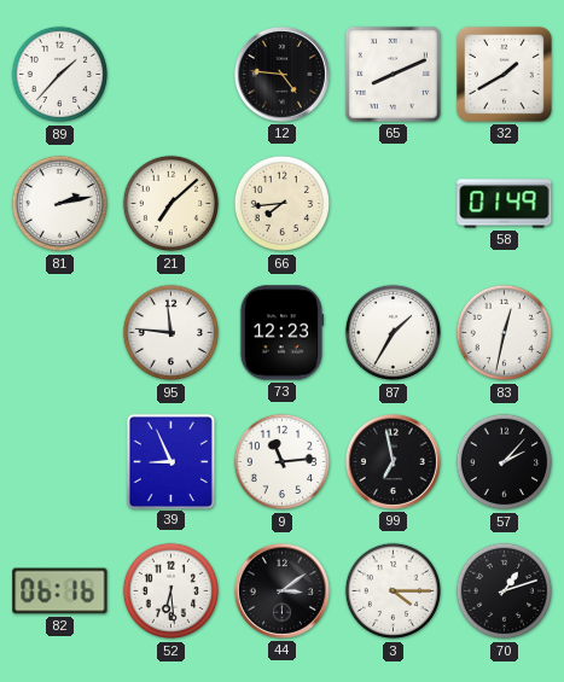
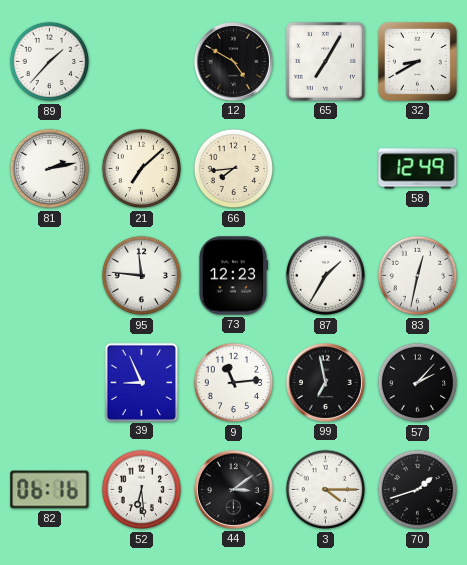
12: 4:46 -> 4:50
65: 8:11 -> 7:05
32: 1:40 -> 8:40
58: 01:49 -> 12:49
70: 1:12 -> 1:42
